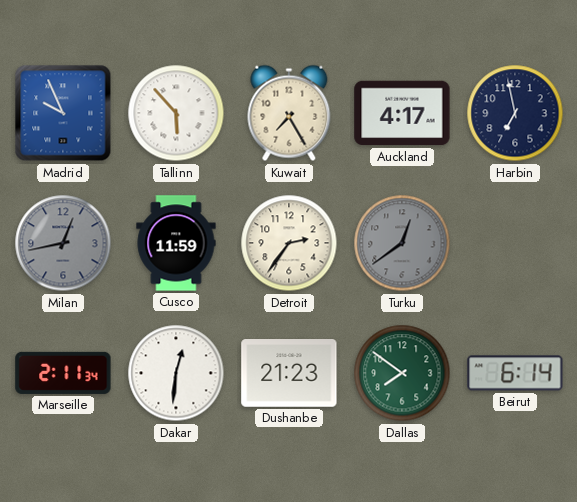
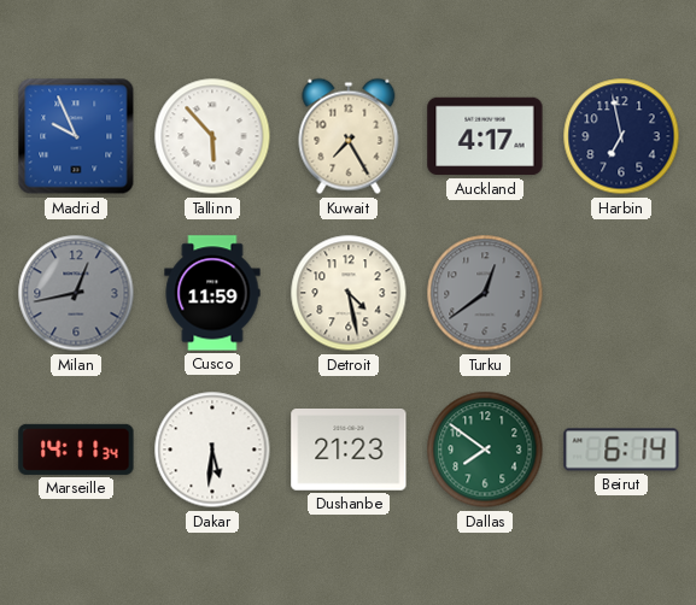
Detroit: 2:36 -> 4:28
Marseille: 2:11 -> 14:11
Dakar: 12:31 -> 5:31
